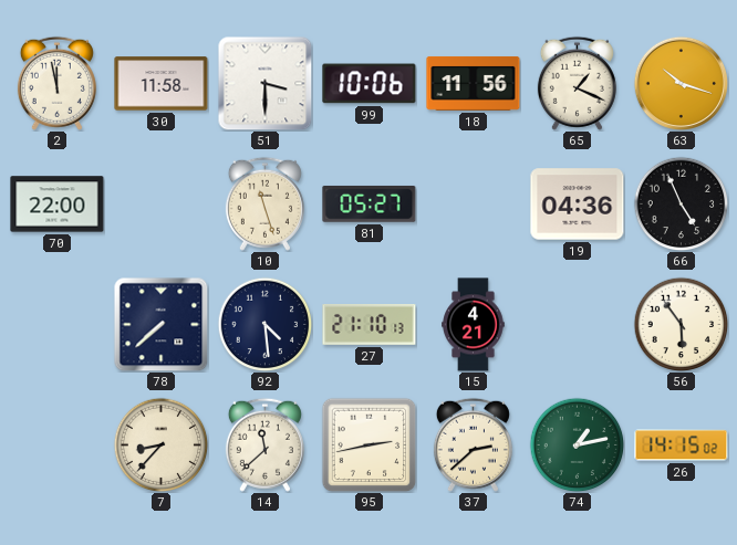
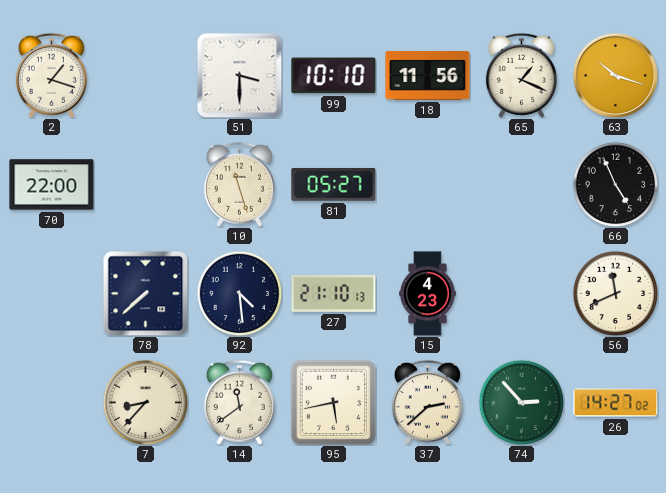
2: 11:58 -> 1:18
30: 11:58 -> none
99: 10:06 -> 10:10
19: 04:36 -> none
15: 4:21 -> 4:23
56: 5:54 -> 11:41
14: 11:38 -> 11:39
95: 2:43 -> 5:43
74: 1:13 -> 2:53
26: 14:15 -> 14:27
